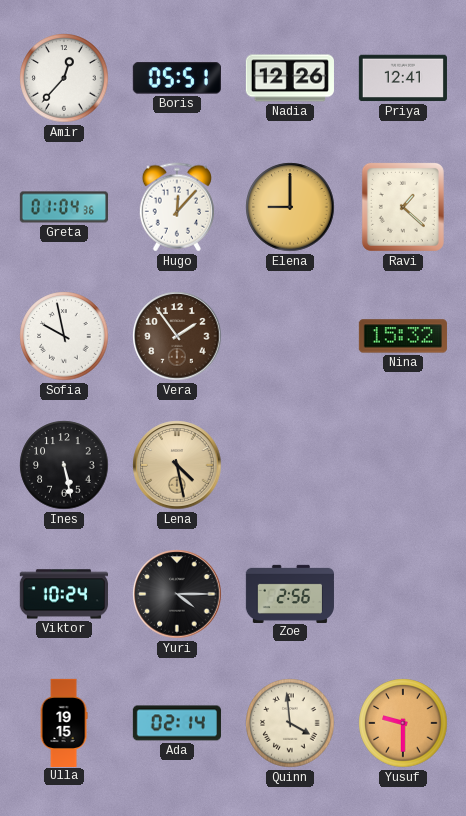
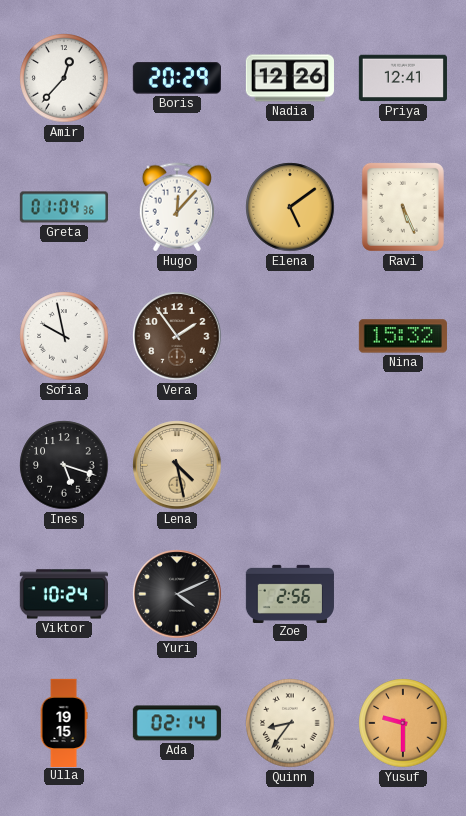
Boris: 05:51 -> 20:29
Elena: 9:00 -> 5:09
Ravi: 1:22 -> 5:26
Ines: 5:28 -> 5:18
Yuri: 4:15 -> 4:11
Quinn: 3:59 -> 8:36
